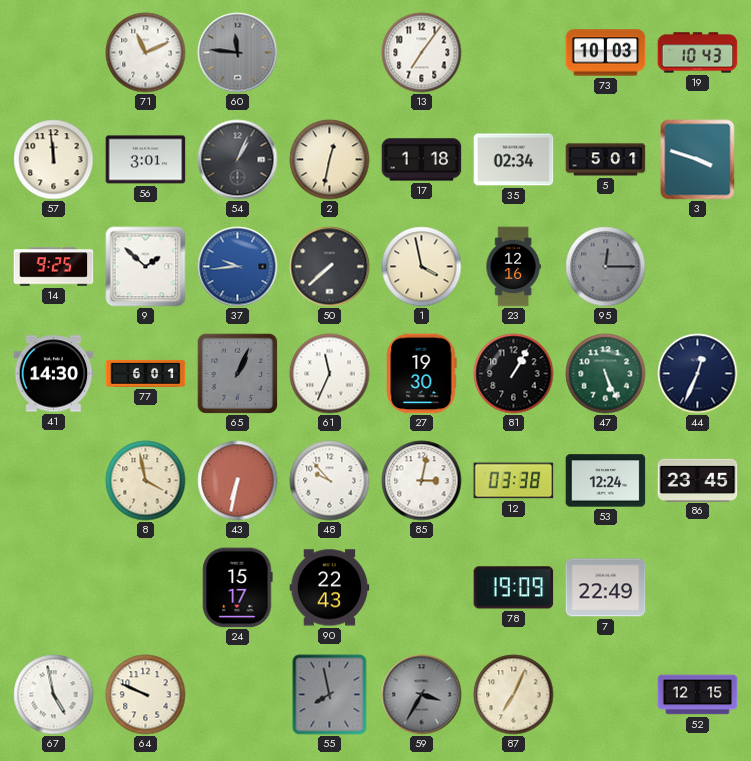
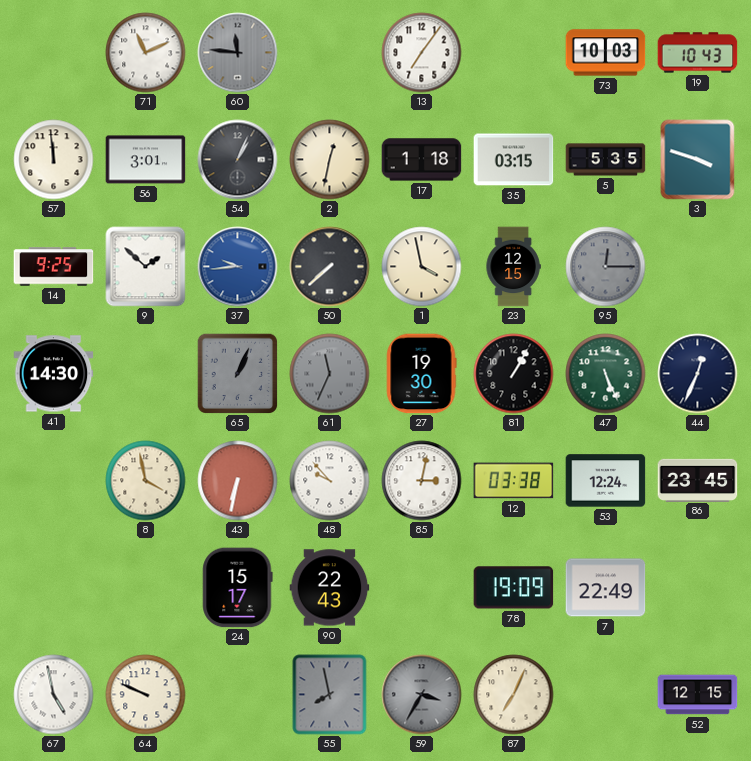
35: 02:34 -> 03:15
5: 5:01 -> 5:35
23: 12:16 -> 12:15
77: 6:01 -> none
61 dial: white -> grey
